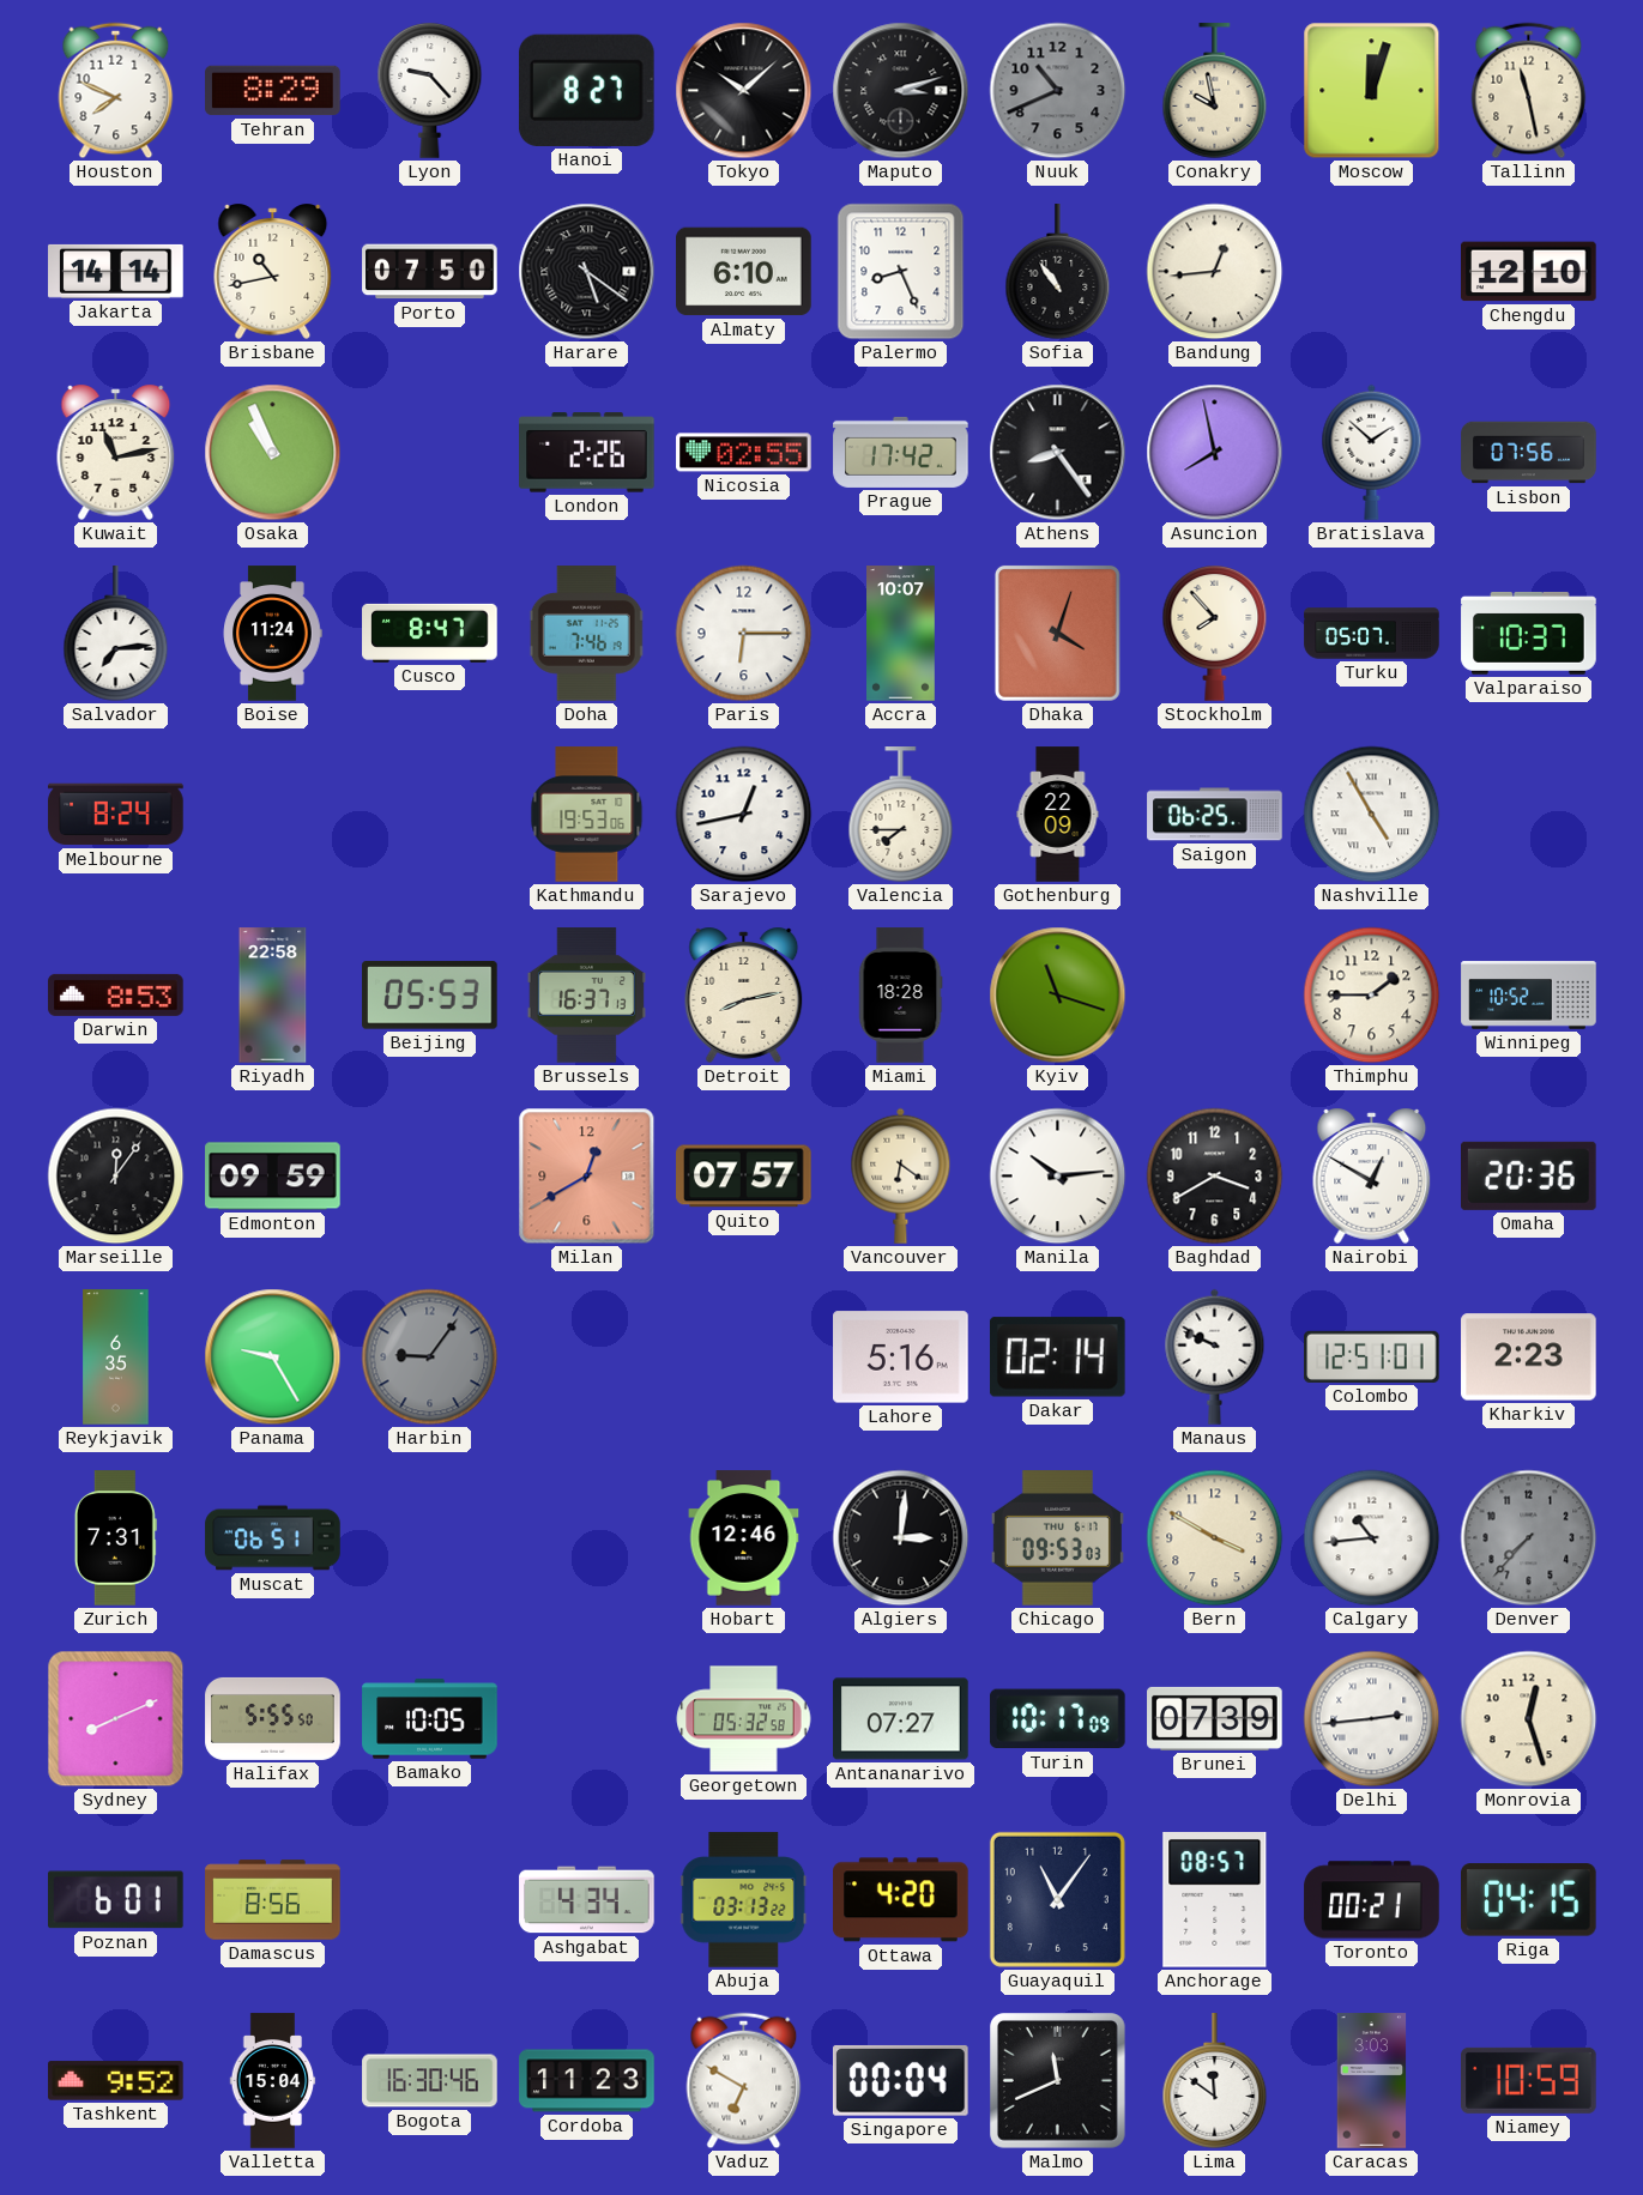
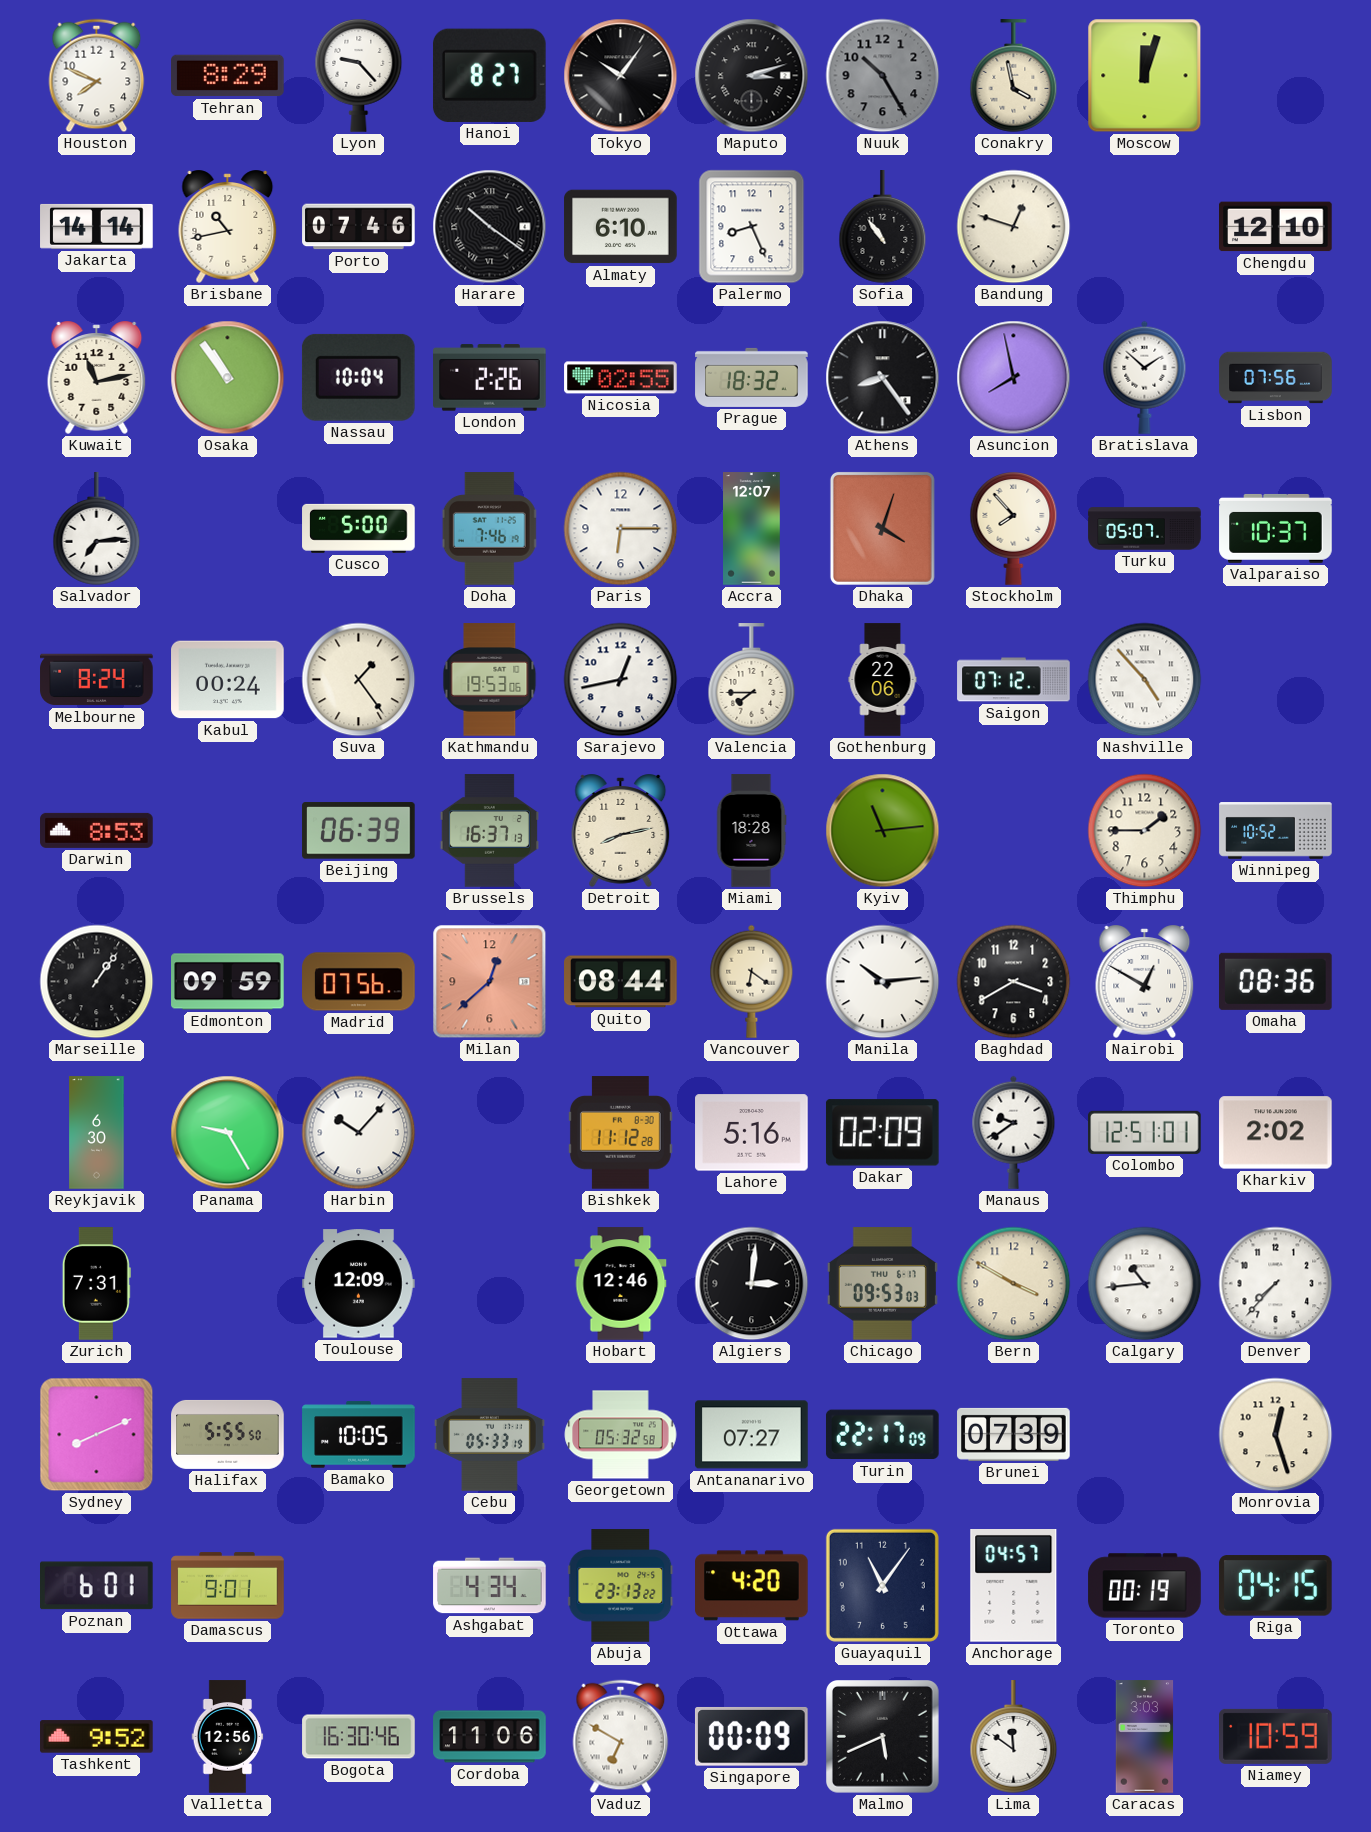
Tokyo: 10:08 -> 10:06
Nuuk: 10:41 -> 10:25
Conakry: 9:58 -> 3:58
Tallinn: 11:28 -> none
Porto: 07:50 -> 07:46
Harare: 5:21 -> 10:21
Bandung: 12:44 -> 12:48
Osaka: 10:56 -> 10:54
Nassau: none -> 10:04
Prague: 17:42 -> 18:32
Boise: 11:24 -> none
Cusco: 8:47 -> 5:00
Accra: 10:07 -> 12:07
Kabul: none -> 00:24
Suva: none -> 1:24
Gothenburg: 22:09 -> 22:06
Saigon: 06:25 -> 07:12
Nashville: 4:55 -> 4:53
Riyadh: 22:58 -> none
Beijing: 05:53 -> 06:39
Kyiv: 11:18 -> 11:14
Marseille: 12:06 -> 1:06
Madrid: none -> 07:56
Milan: 12:40 -> 12:38
Quito: 07:57 -> 08:44
Omaha: 20:36 -> 08:36
Reykjavik: 6:35 -> 6:30
Harbin: 9:06 -> 10:07
Harbin dial: grey -> white
Bishkek: none -> 11:12
Dakar: 02:14 -> 02:09
Manaus: 9:49 -> 9:39
Kharkiv: 2:23 -> 2:02
Muscat: 06:51 -> none
Toulouse: none -> 12:09
Denver dial: grey -> white
Cebu: none -> 05:33
Turin: 10:17 -> 22:17
Delhi: 2:44 -> none
Damascus: 8:56 -> 9:01
Abuja: 03:13 -> 23:13
Anchorage: 08:57 -> 04:57
Toronto: 00:21 -> 00:19
Valletta: 15:04 -> 12:56
Cordoba: 11:23 -> 11:06
Singapore: 00:04 -> 00:09
Malmo: 11:41 -> 5:41
